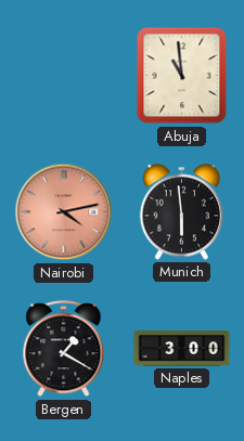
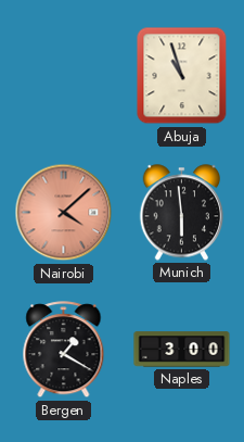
Abuja: 10:59 -> 10:57
Nairobi: 4:13 -> 4:08
